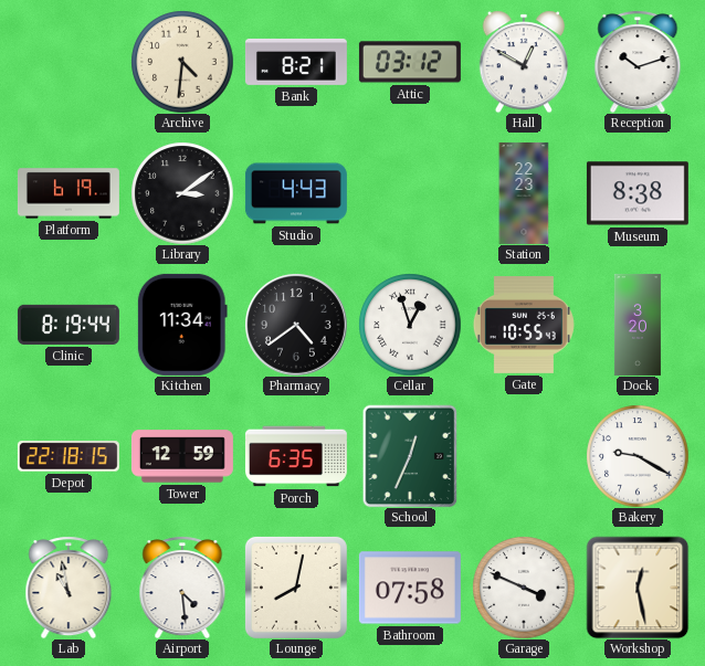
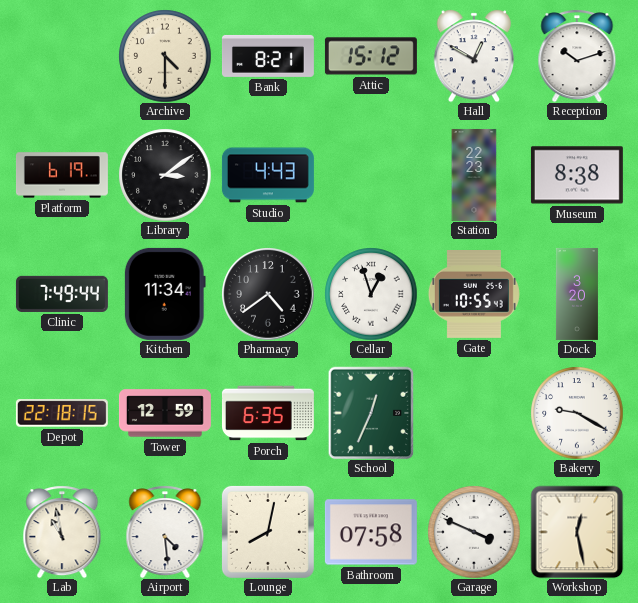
Archive: 4:31 -> 4:30
Attic: 03:12 -> 15:12
Clinic: 8:19 -> 7:49
